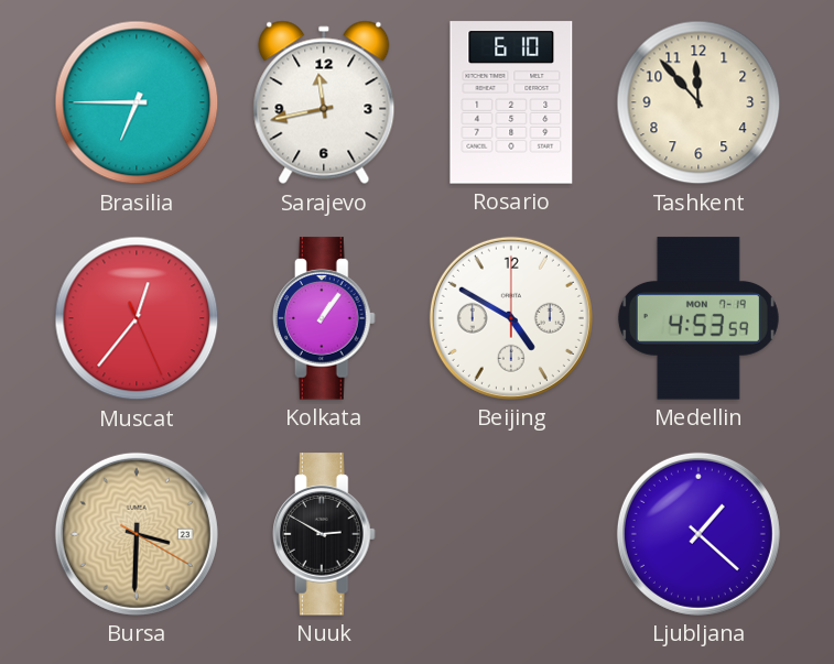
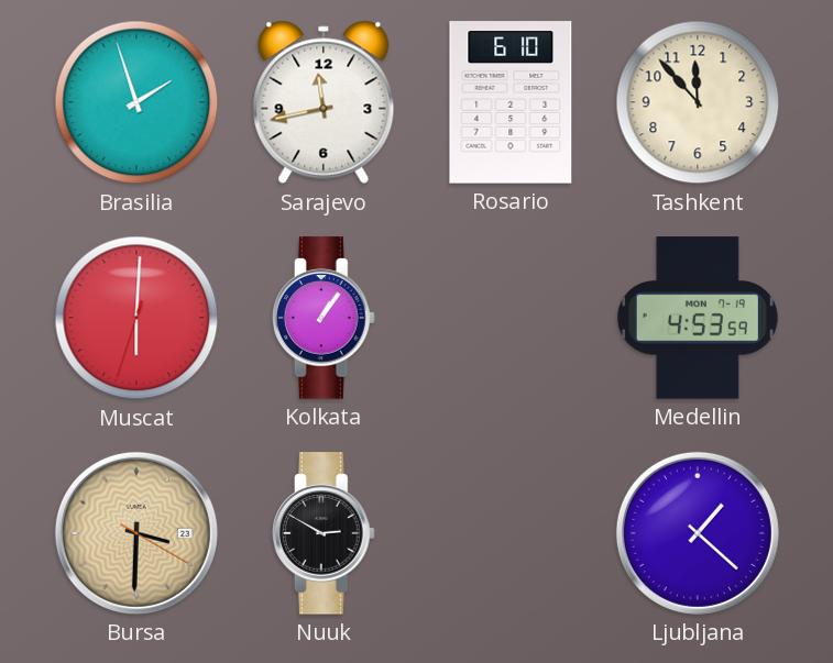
Brasilia: 6:45 -> 1:57
Muscat: 12:36 -> 6:00
Beijing: 4:50 -> none
